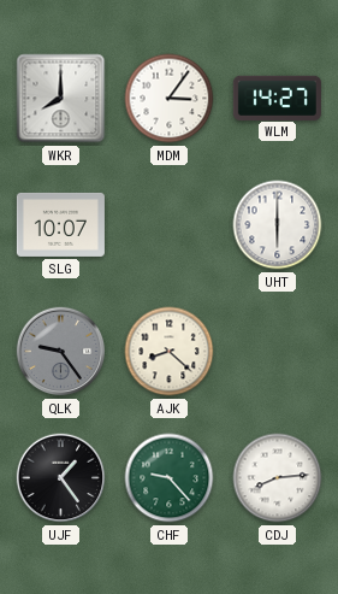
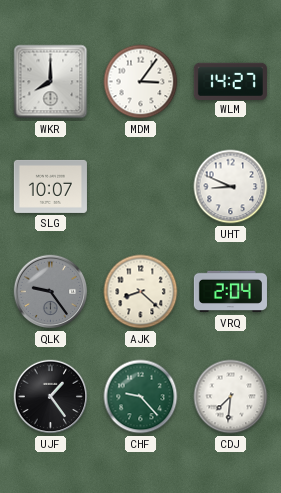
UHT: 6:00 -> 8:49
VRQ: none -> 2:04
CDJ: 8:14 -> 7:31
